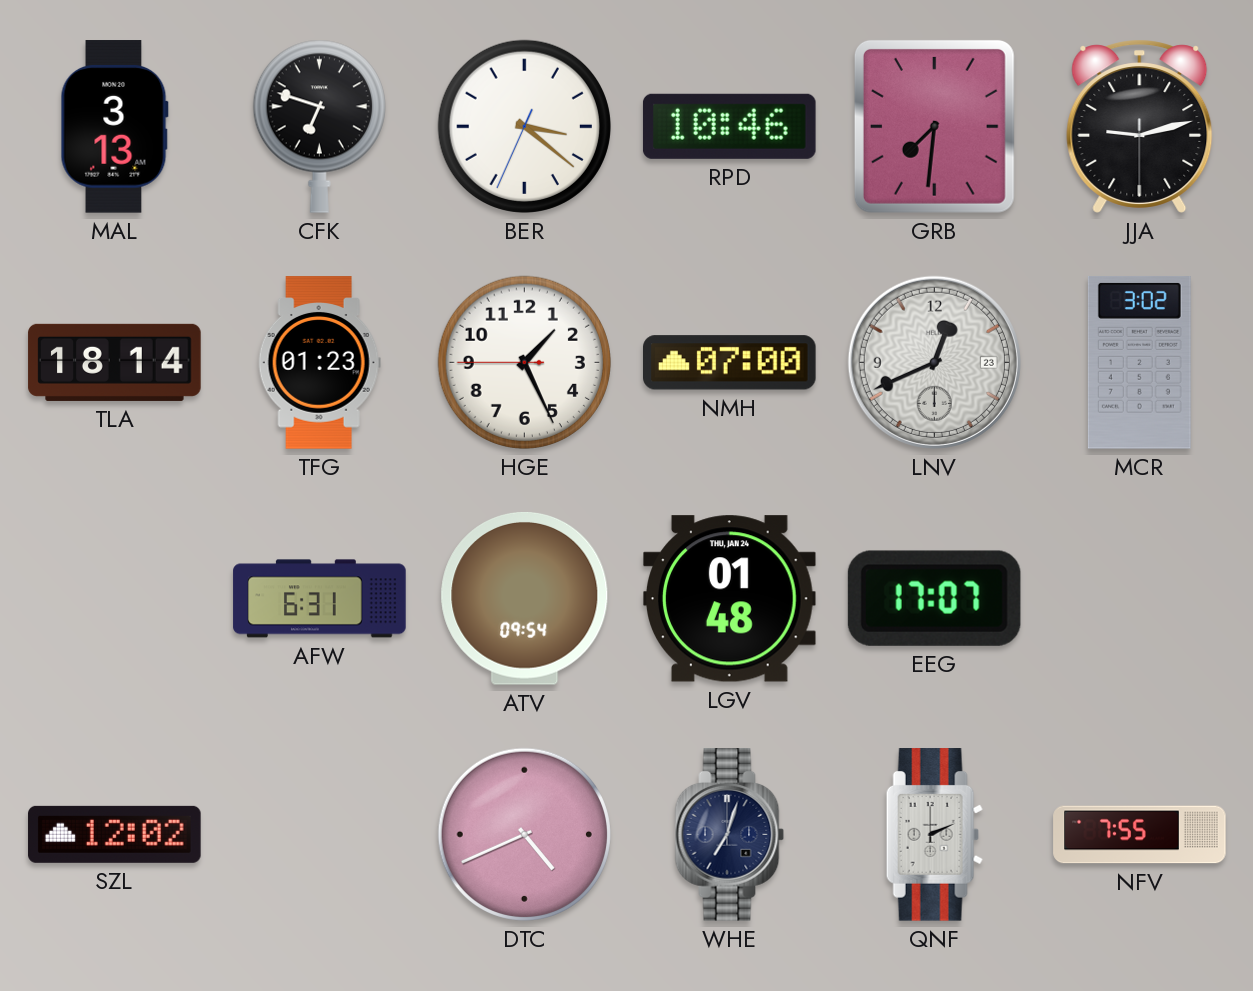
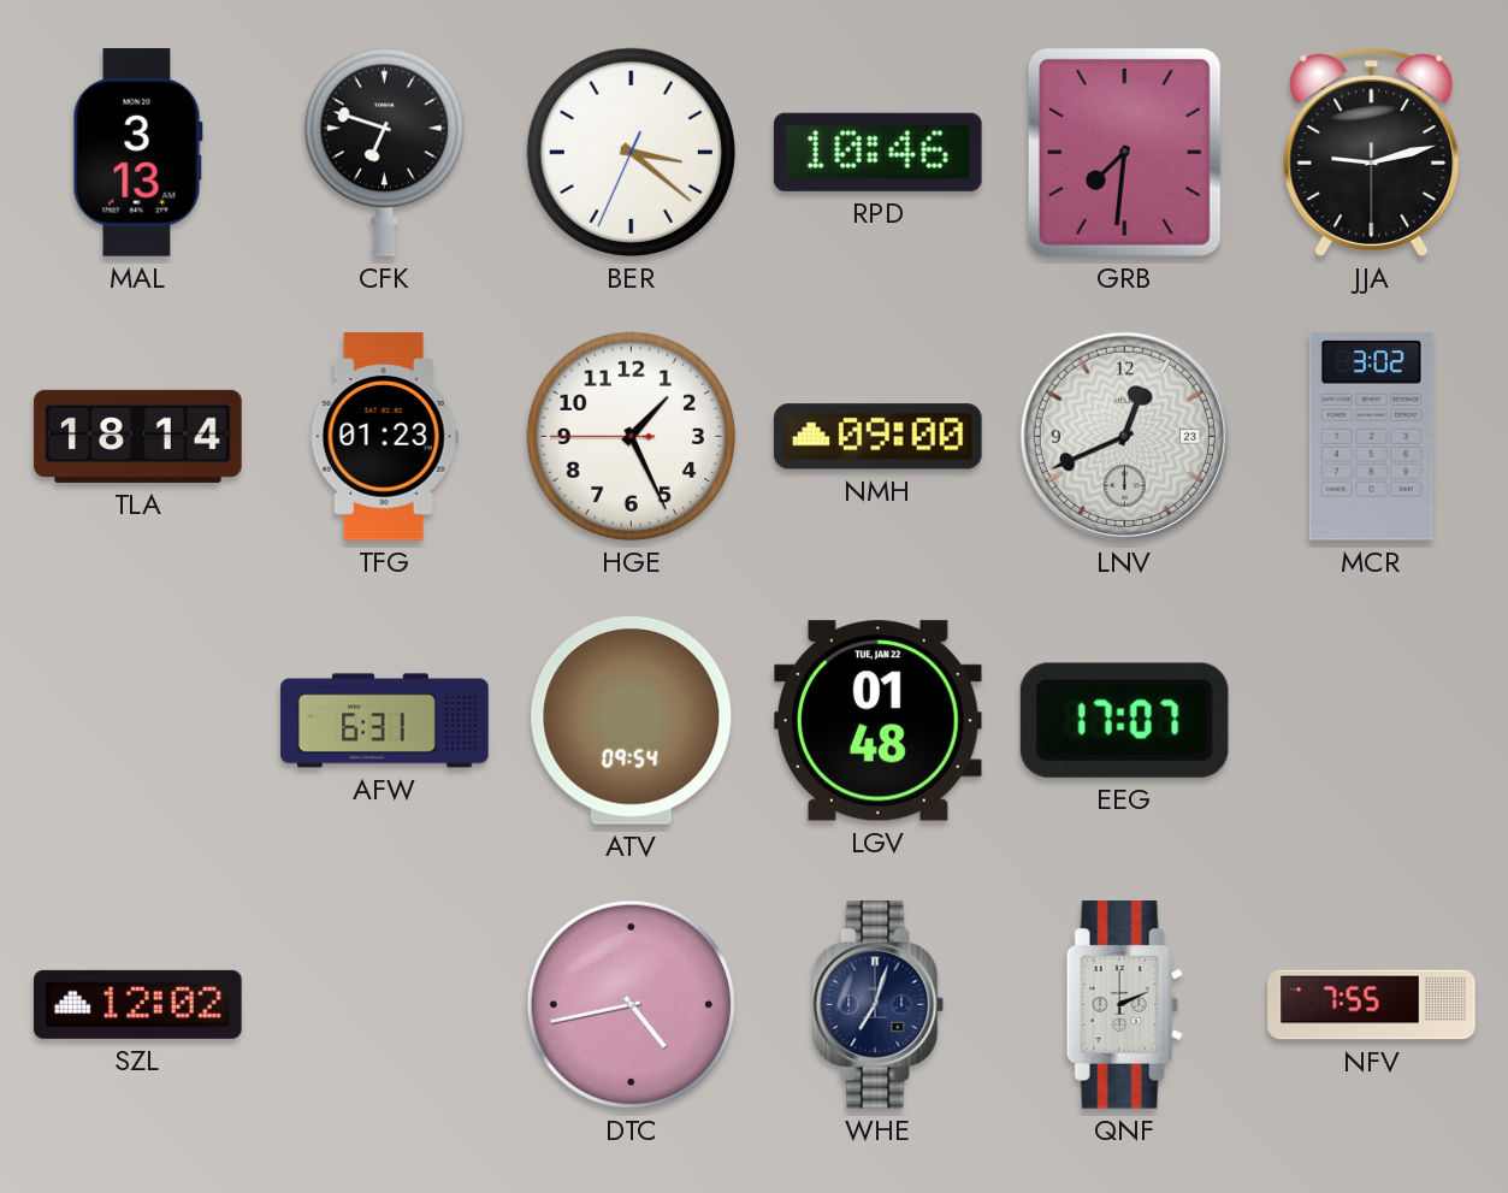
NMH: 07:00 -> 09:00
LGV date: THU, JAN 24 -> TUE, JAN 22
DTC: 4:41 -> 4:43
